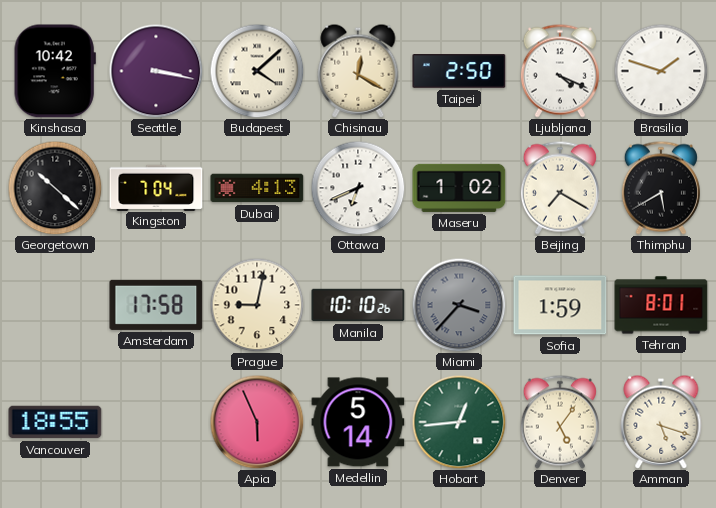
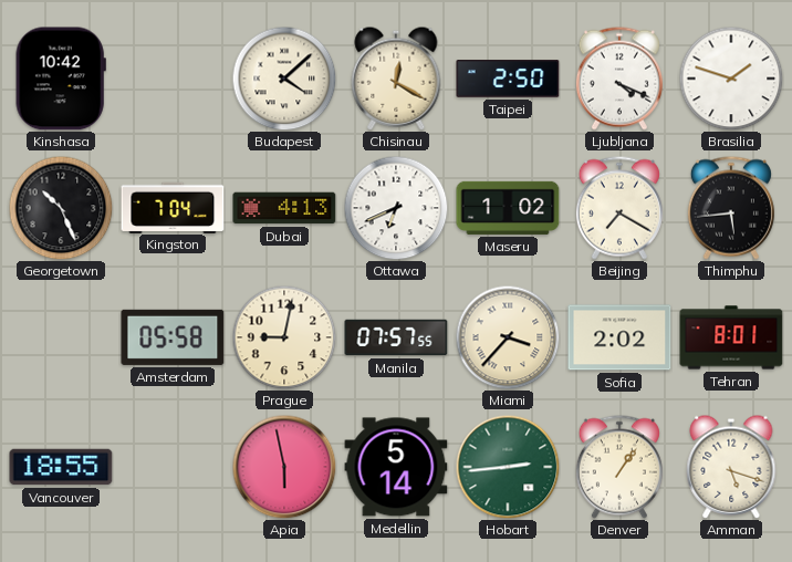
Seattle: 3:17 -> none
Georgetown: 10:22 -> 10:26
Thimphu: 5:40 -> 5:44
Amsterdam: 17:58 -> 05:58
Manila: 10:10 -> 07:57
Miami dial: grey -> cream
Sofia: 1:59 -> 2:02
Apia: 5:56 -> 5:58
Hobart: 12:44 -> 2:44
Denver: 5:06 -> 1:06
